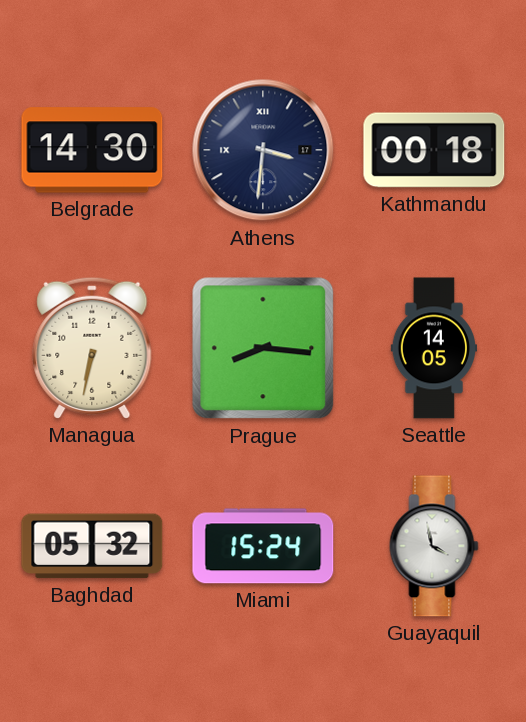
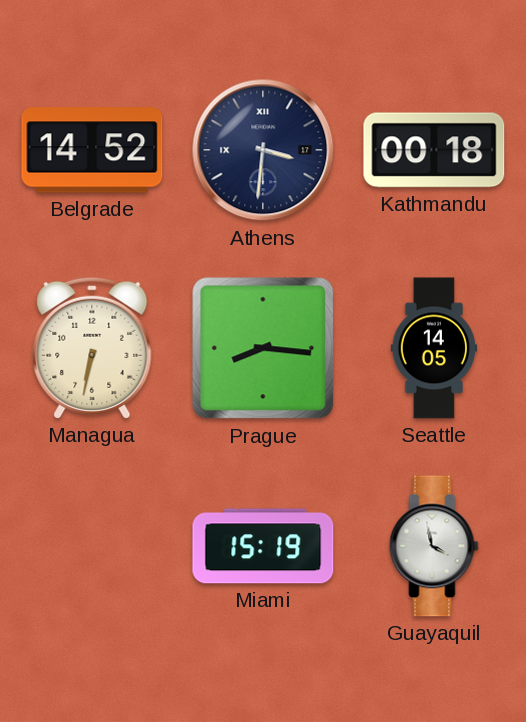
Belgrade: 14:30 -> 14:52
Baghdad: 05:32 -> none
Miami: 15:24 -> 15:19
